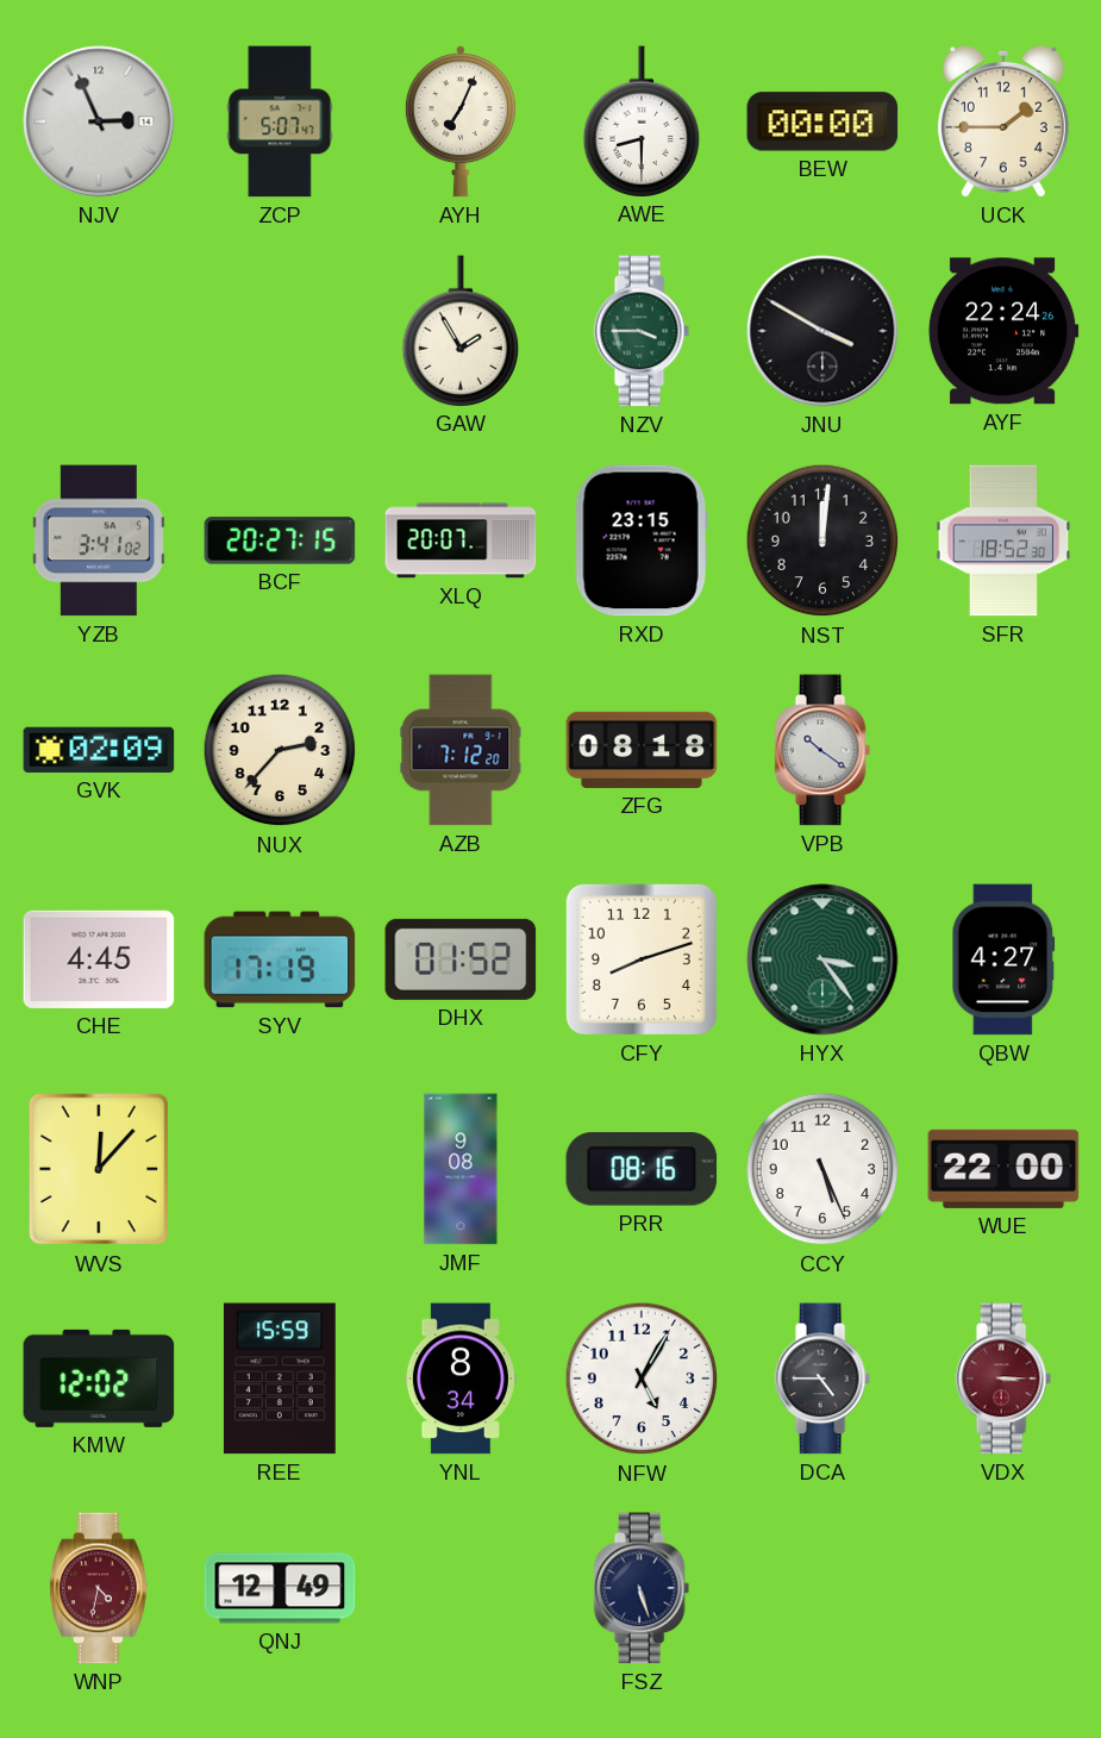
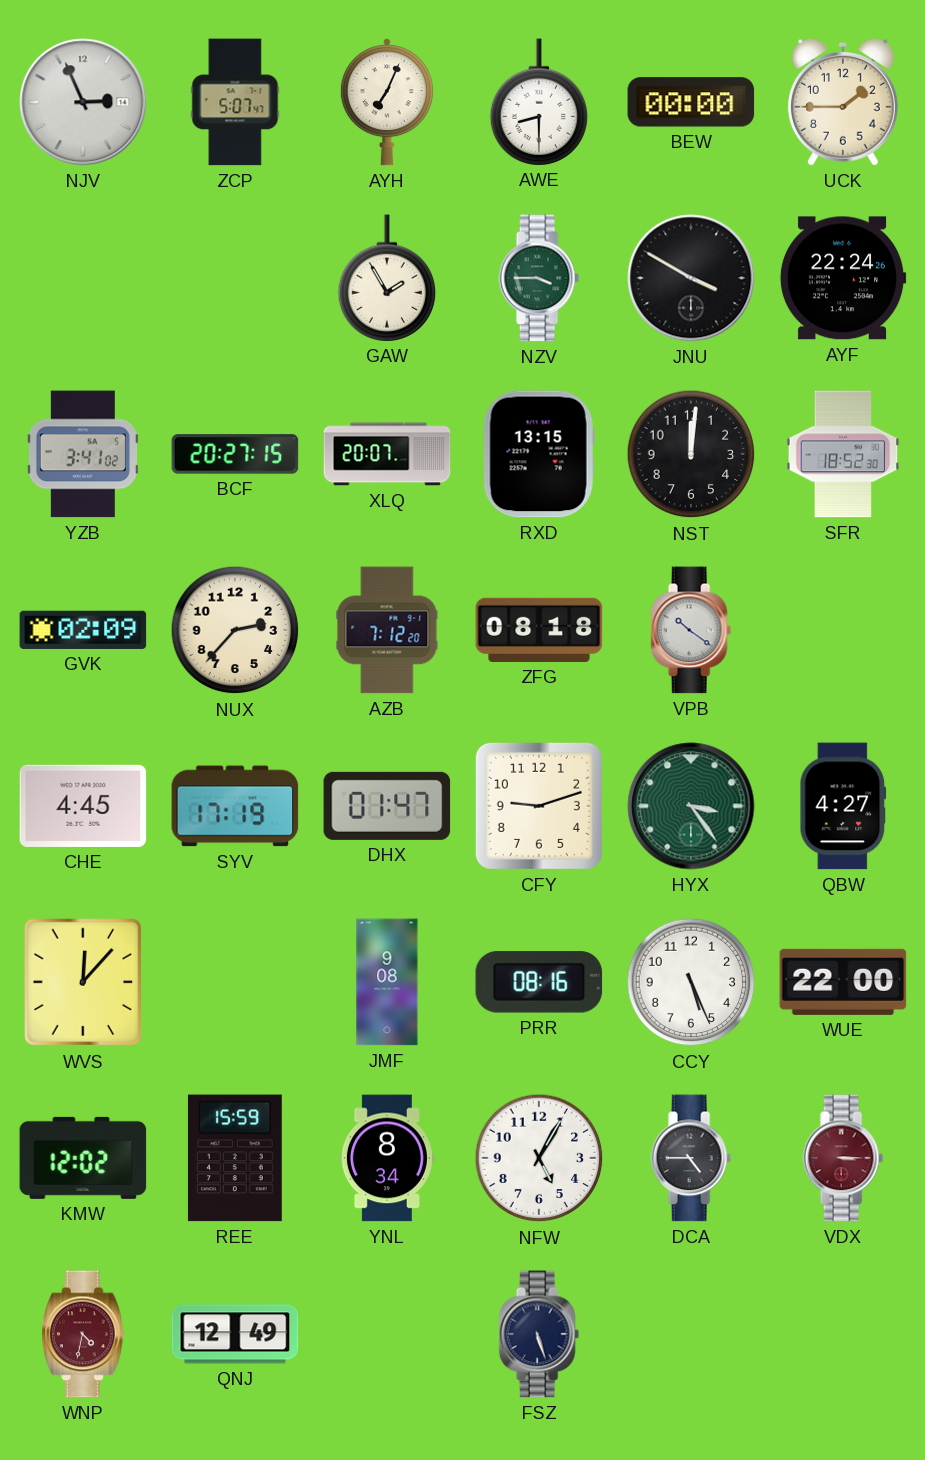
RXD: 23:15 -> 13:15
DHX: 01:52 -> 01:47
CFY: 8:12 -> 9:12
